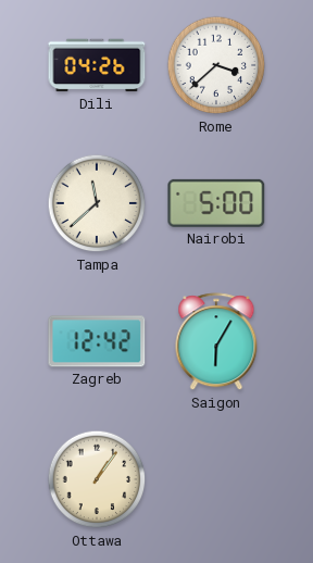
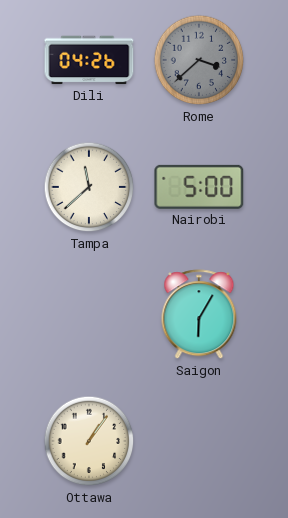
Rome dial: white -> grey
Zagreb: 12:42 -> none
